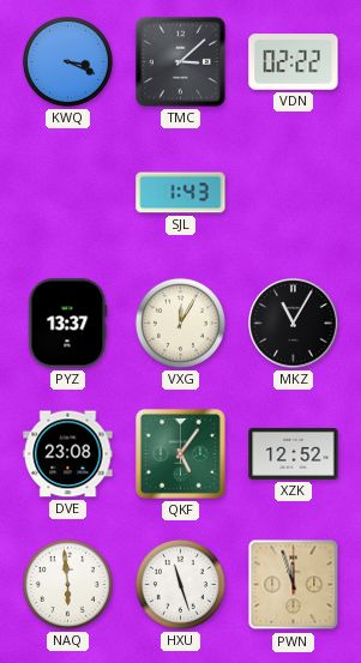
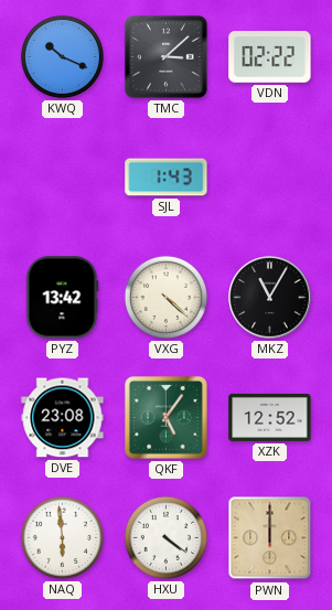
KWQ: 3:19 -> 10:19
PYZ: 13:37 -> 13:42
VXG: 12:05 -> 4:22
HXU: 11:27 -> 4:21
PWN: 11:57 -> 12:00
